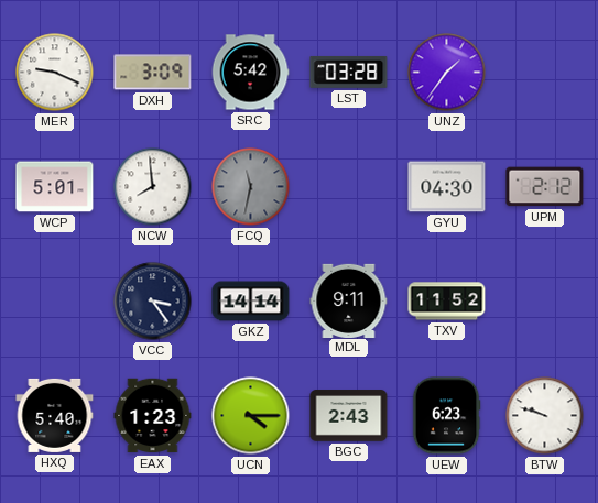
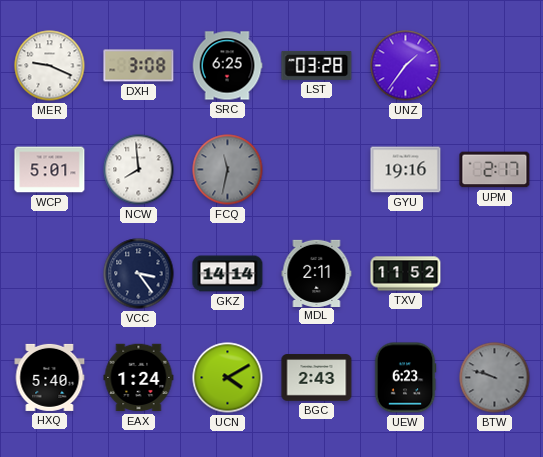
DXH: 3:09 -> 3:08
SRC: 5:42 -> 6:25
GYU: 04:30 -> 19:16
UPM: 2:12 -> 2:17
MDL: 9:11 -> 2:11
EAX: 1:23 -> 1:24
UCN: 4:15 -> 4:10
BTW dial: white -> grey
